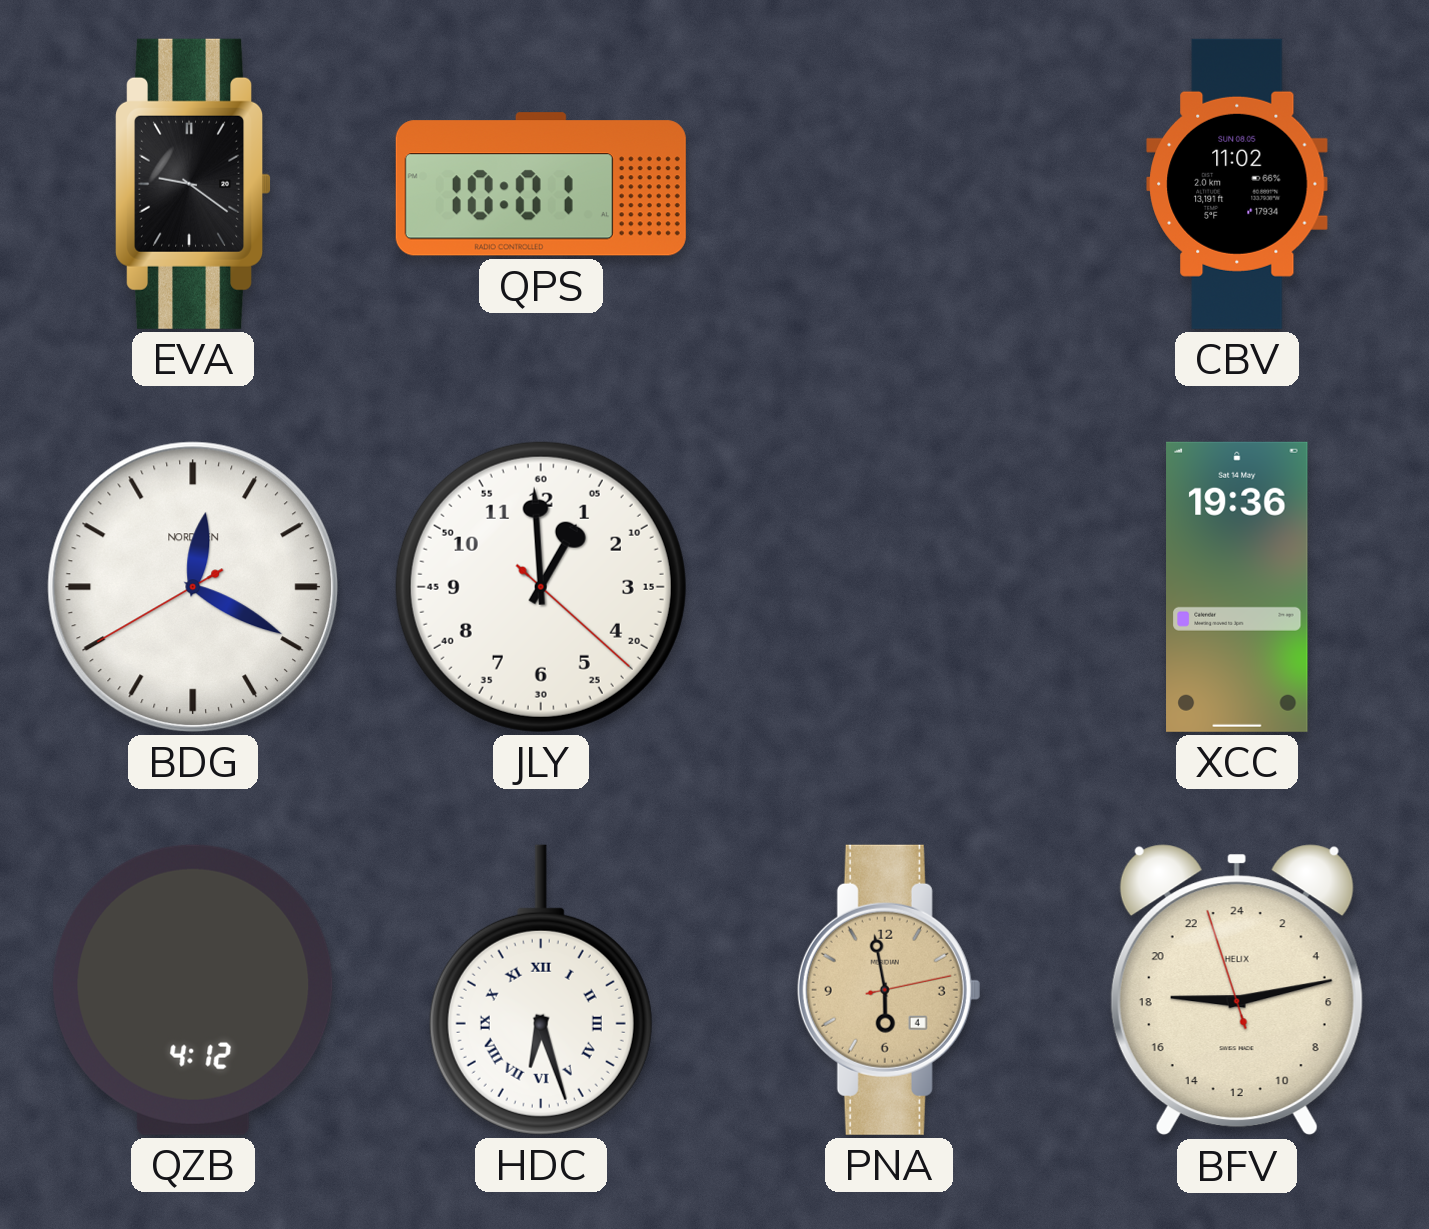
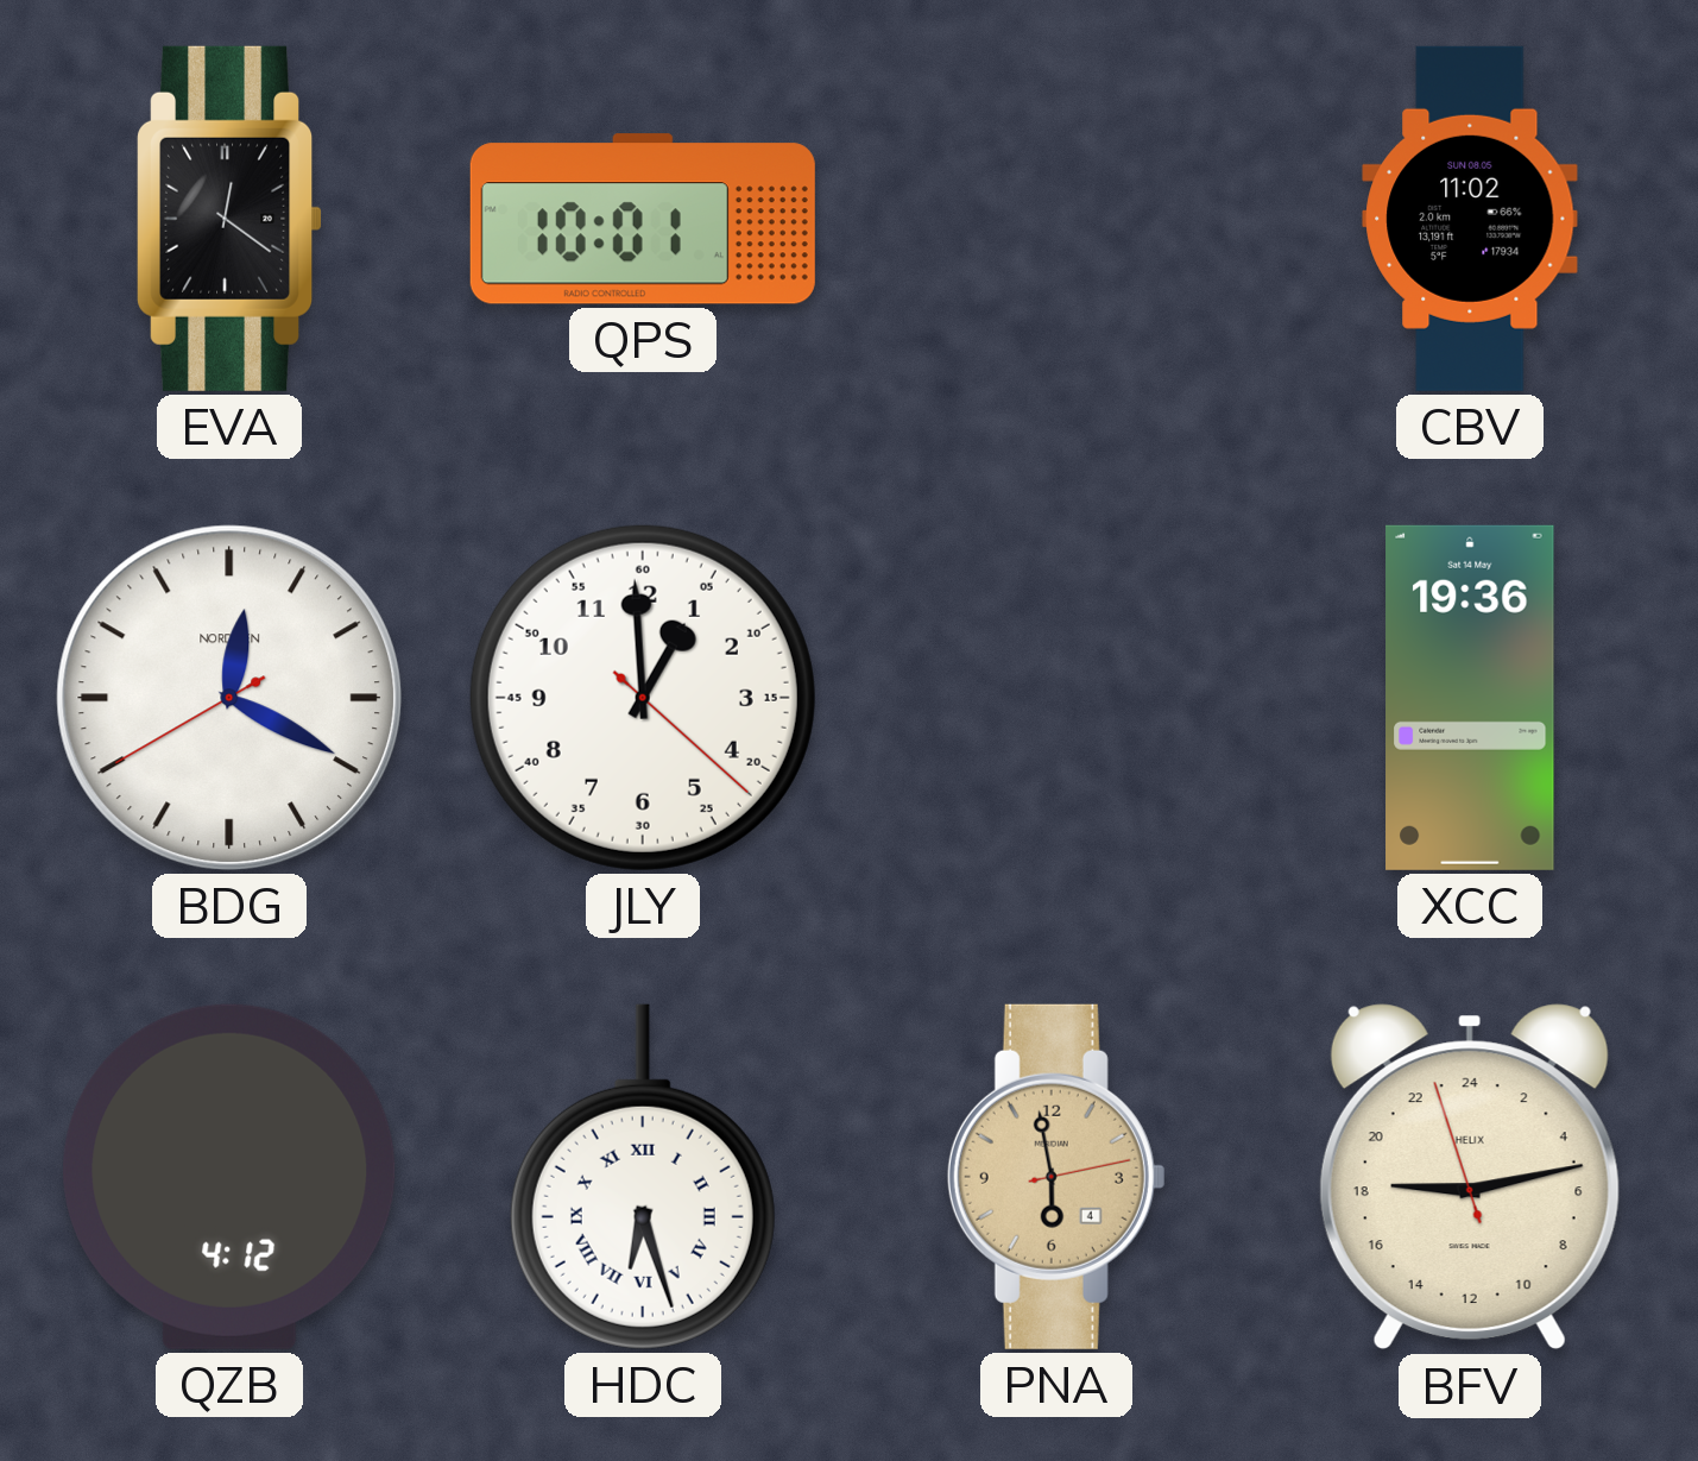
EVA: 9:21 -> 12:21
